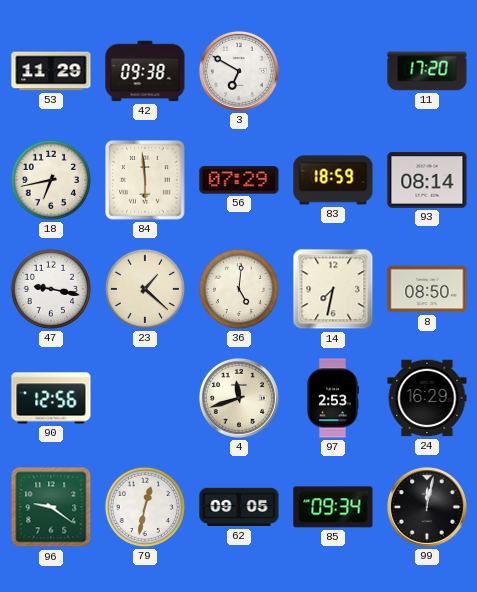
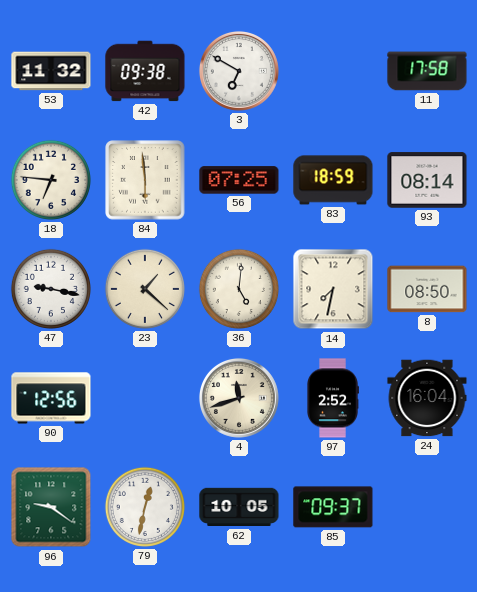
53: 11:29 -> 11:32
11: 17:20 -> 17:58
18: 6:43 -> 6:46
56: 07:29 -> 07:25
97: 2:53 -> 2:52
24: 16:29 -> 16:04
62: 09:05 -> 10:05
85: 09:34 -> 09:37
99: 12:02 -> none
